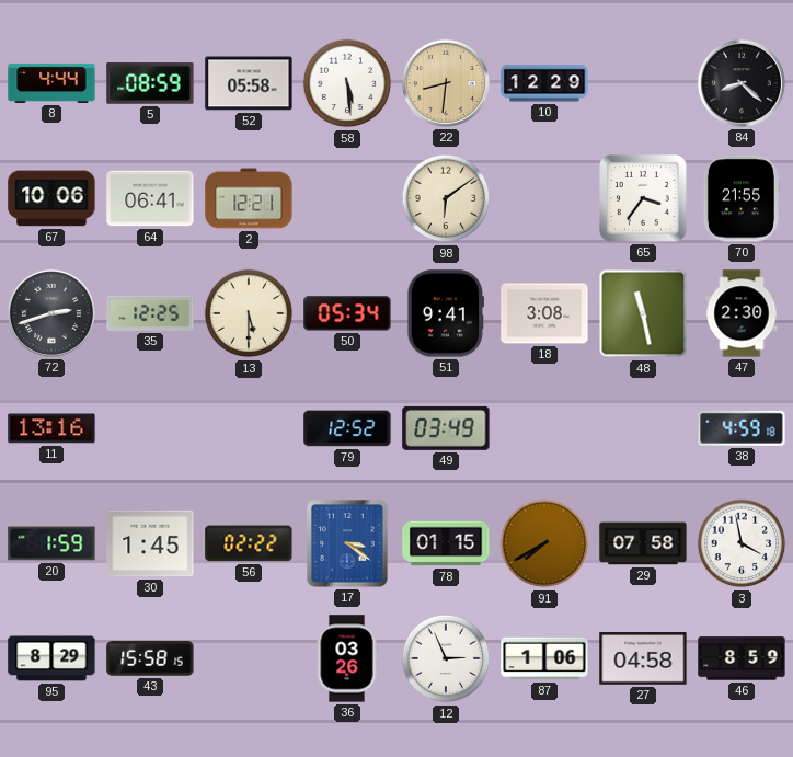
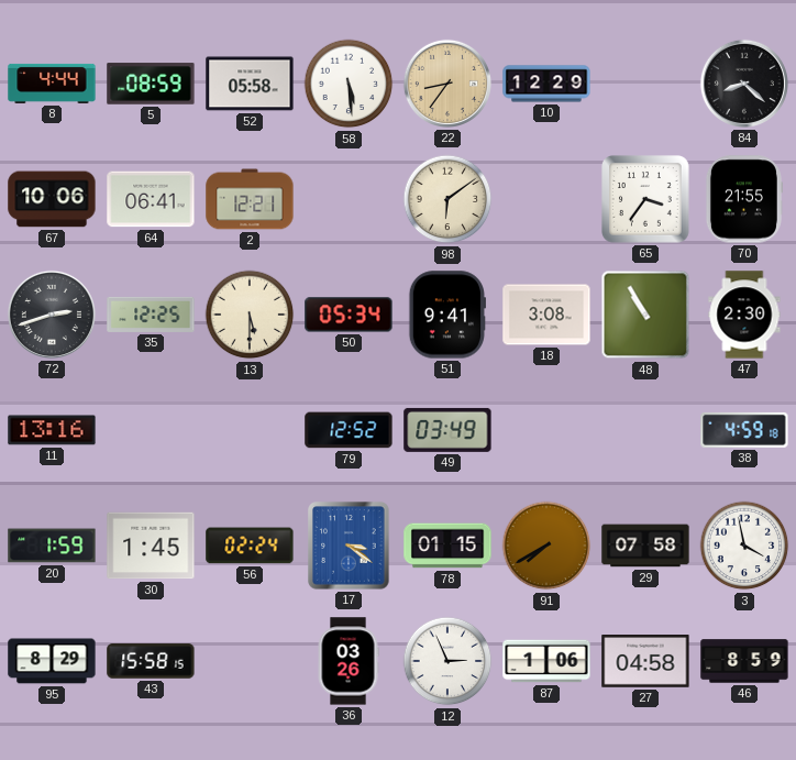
22: 8:31 -> 8:36
48: 11:28 -> 10:55
56: 02:22 -> 02:24
